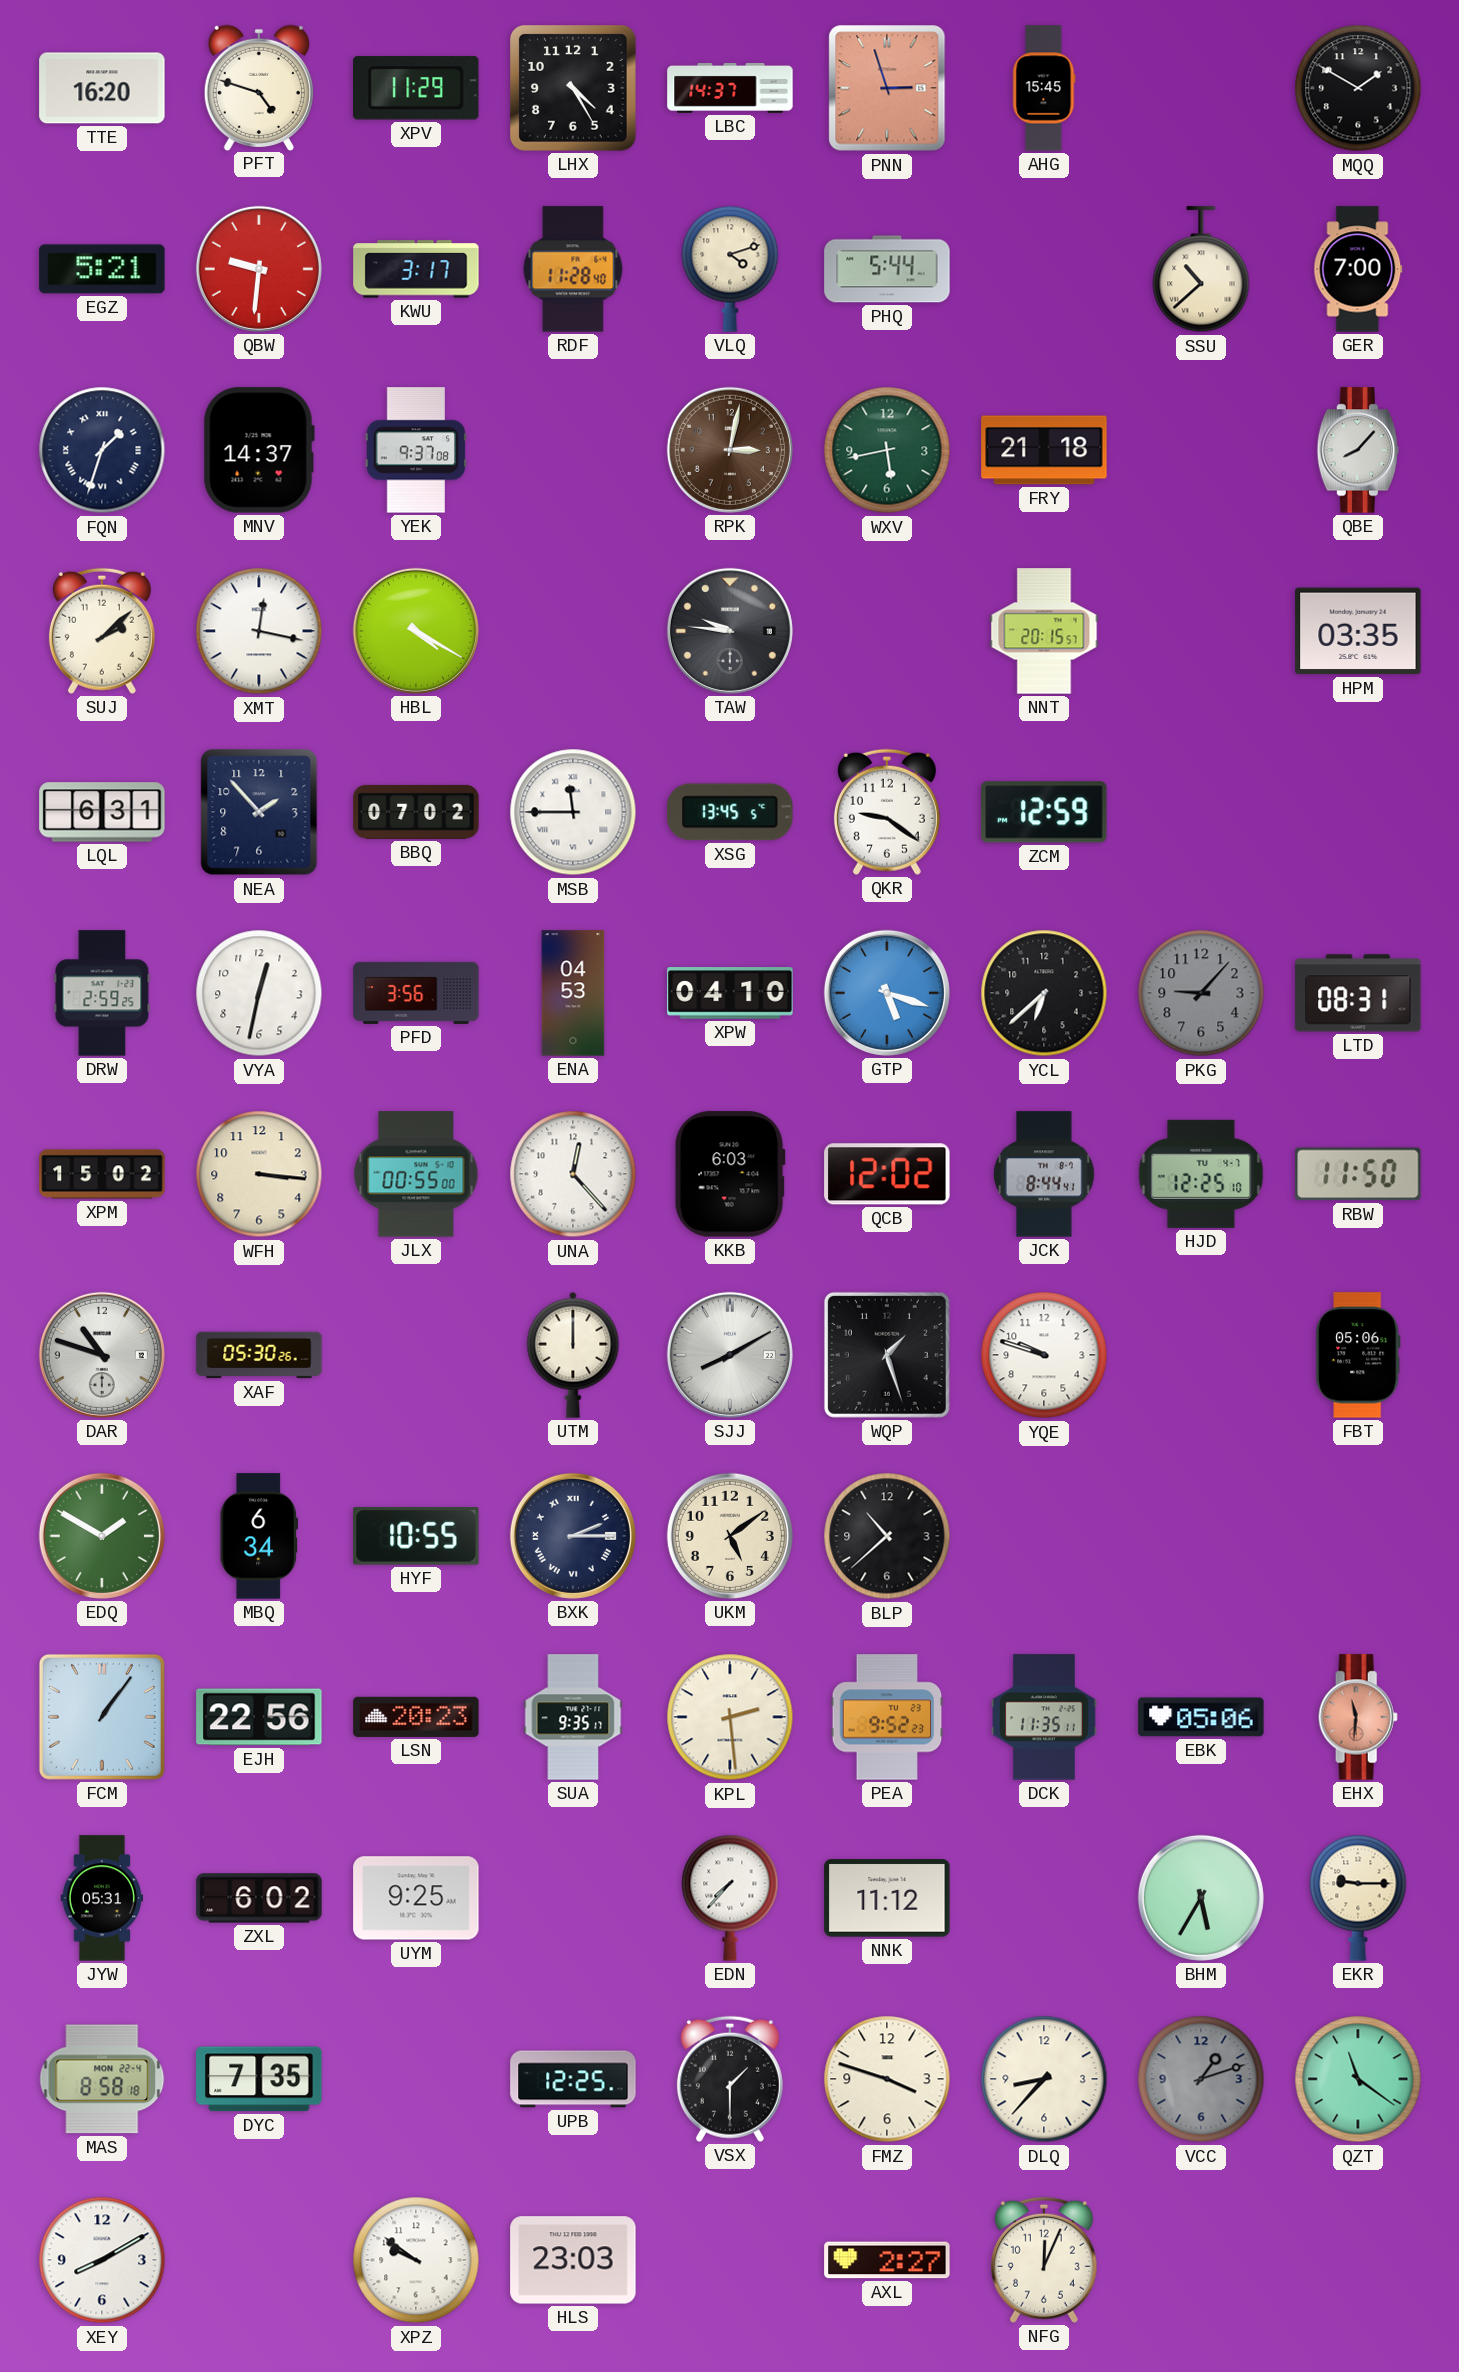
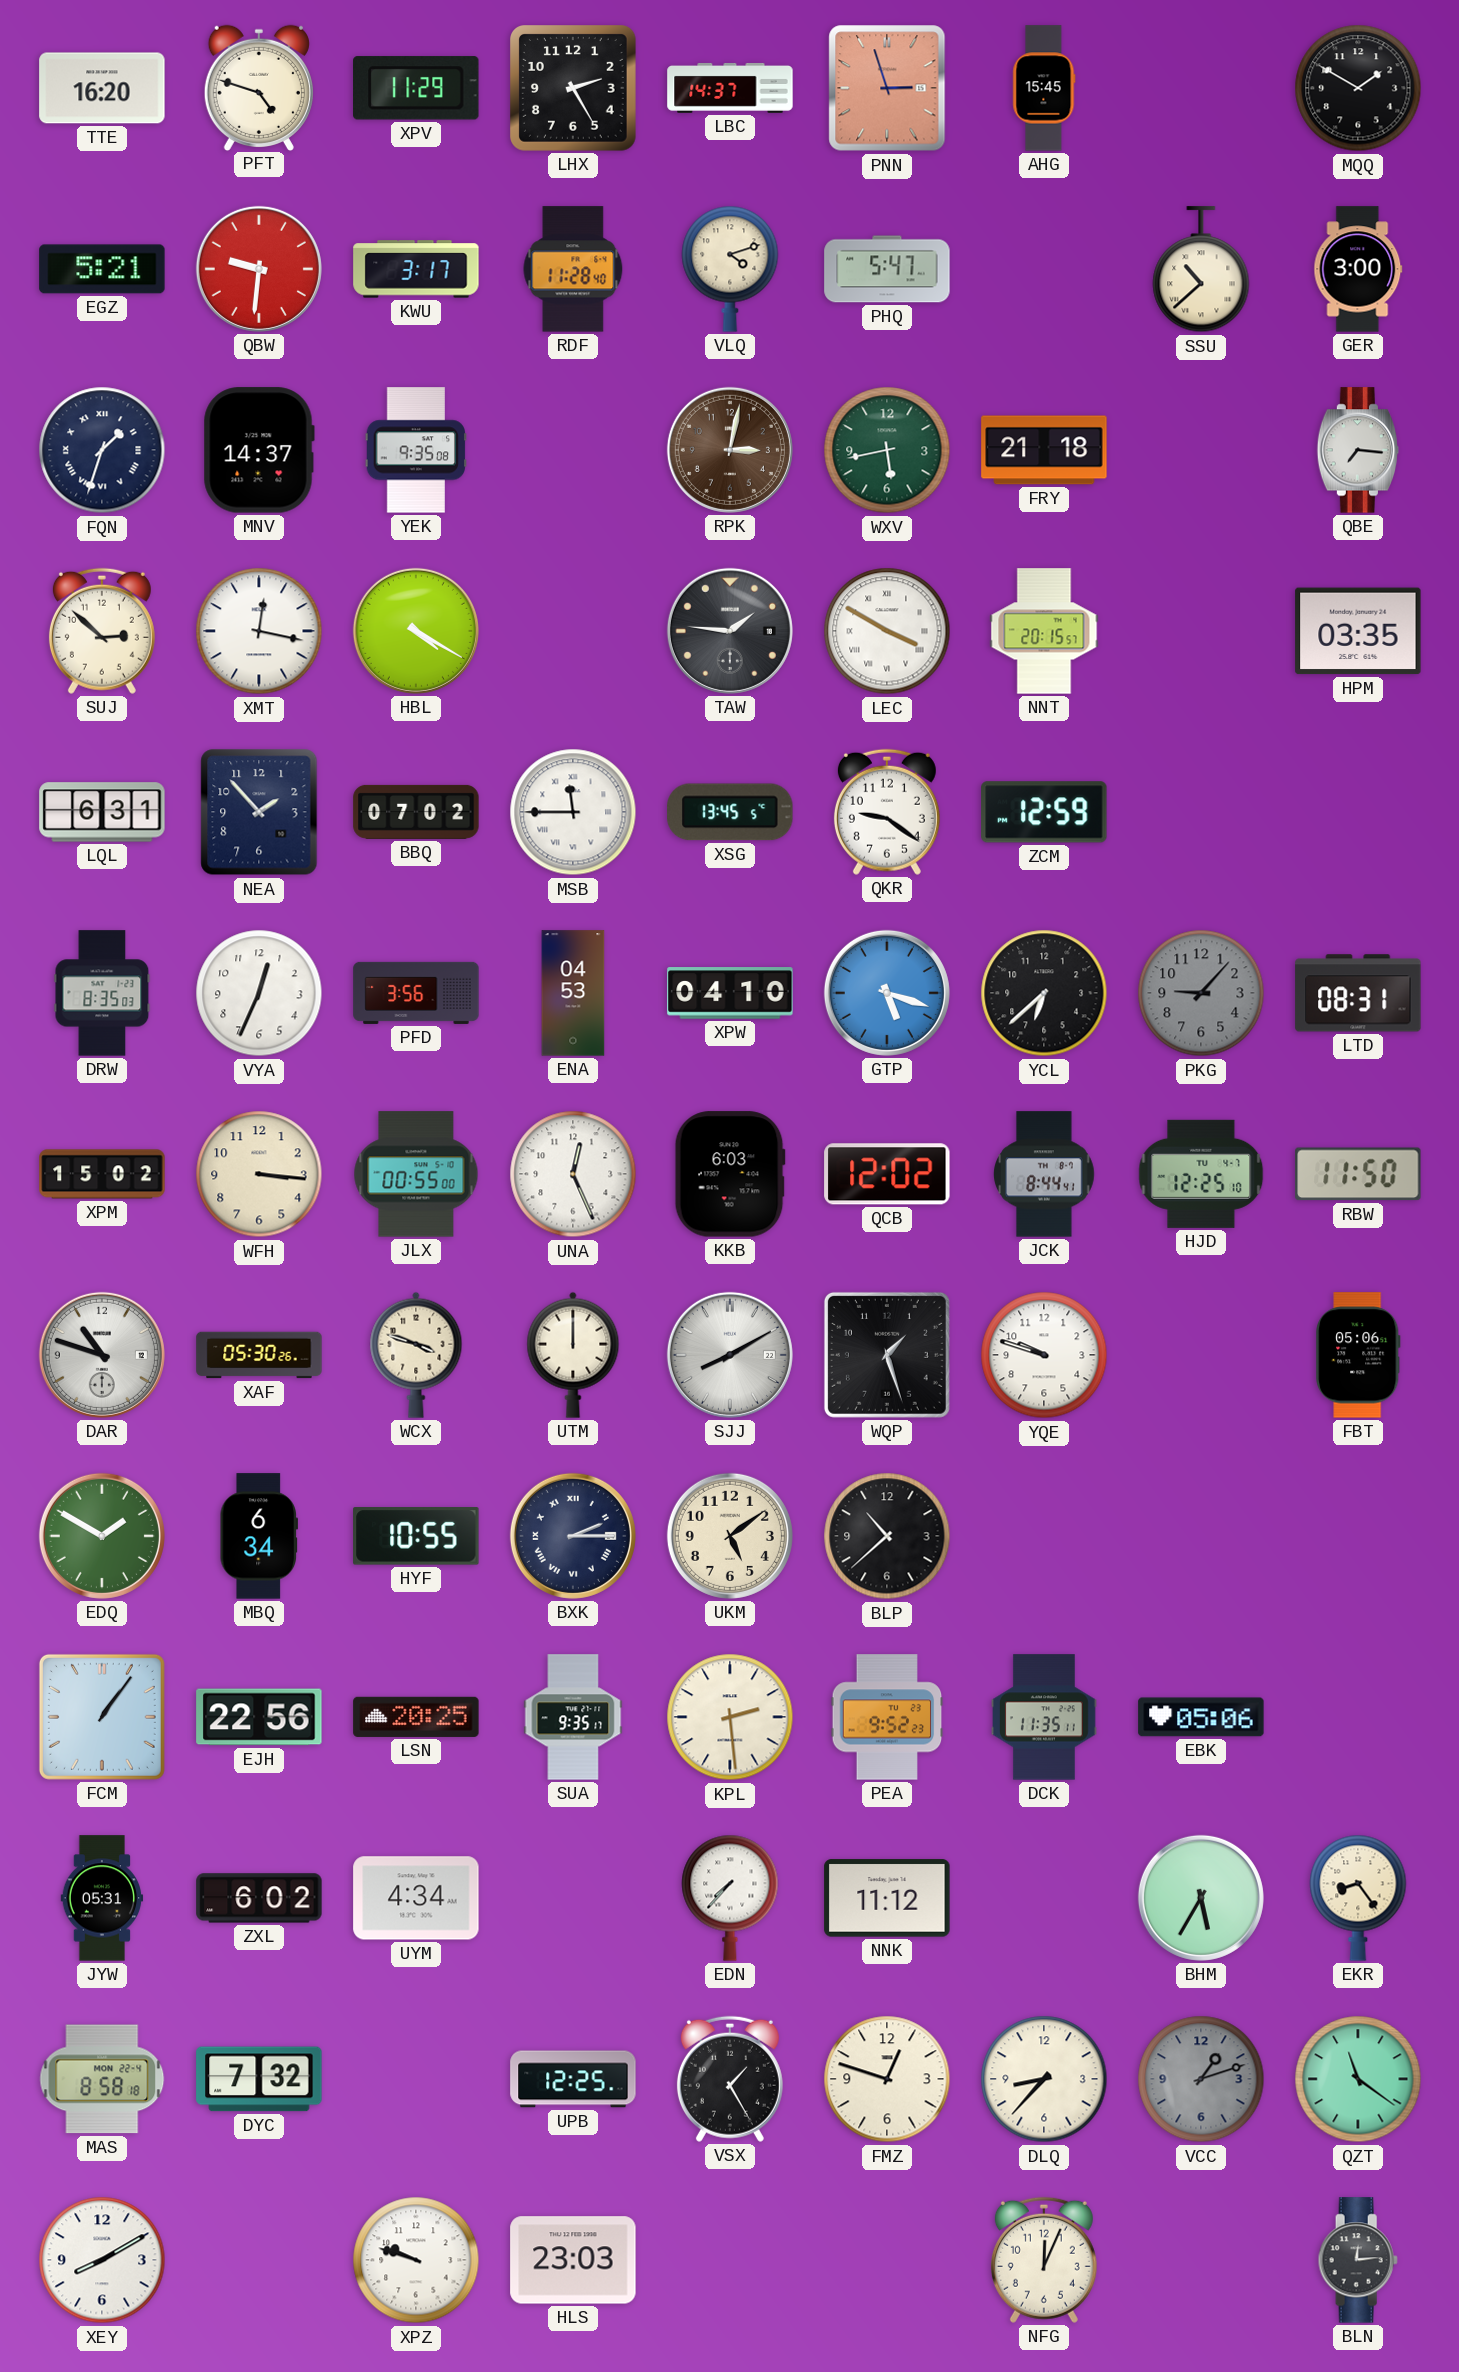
LHX: 4:25 -> 2:25
PHQ: 5:44 -> 5:47
GER: 7:00 -> 3:00
YEK: 9:37 -> 9:35
QBE: 8:07 -> 7:16
SUJ: 2:08 -> 2:52
TAW: 9:46 -> 1:46
LEC: none -> 3:50
DRW: 2:59 -> 8:35
VYA: 12:32 -> 12:34
UNA: 12:23 -> 12:26
WCX: none -> 3:48
LSN: 20:23 -> 20:25
EHX: 11:31 -> none
UYM: 9:25 -> 4:34
EKR: 9:15 -> 8:24
DYC: 7:35 -> 7:32
VSX: 1:30 -> 1:25
FMZ: 3:48 -> 12:48
XPZ: 9:51 -> 9:48
AXL: 2:27 -> none
BLN: none -> 12:14
